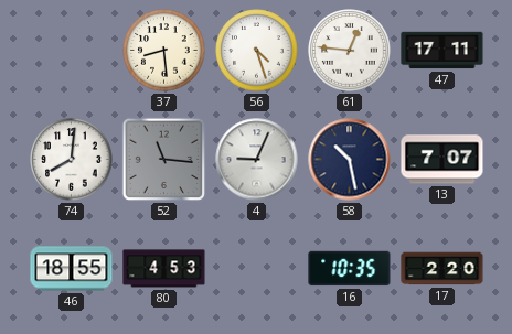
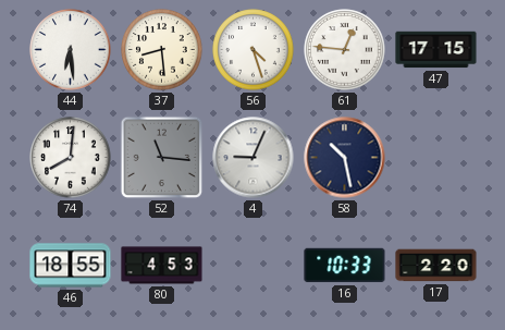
44: none -> 6:29
47: 17:11 -> 17:15
13: 7:07 -> none
16: 10:35 -> 10:33
